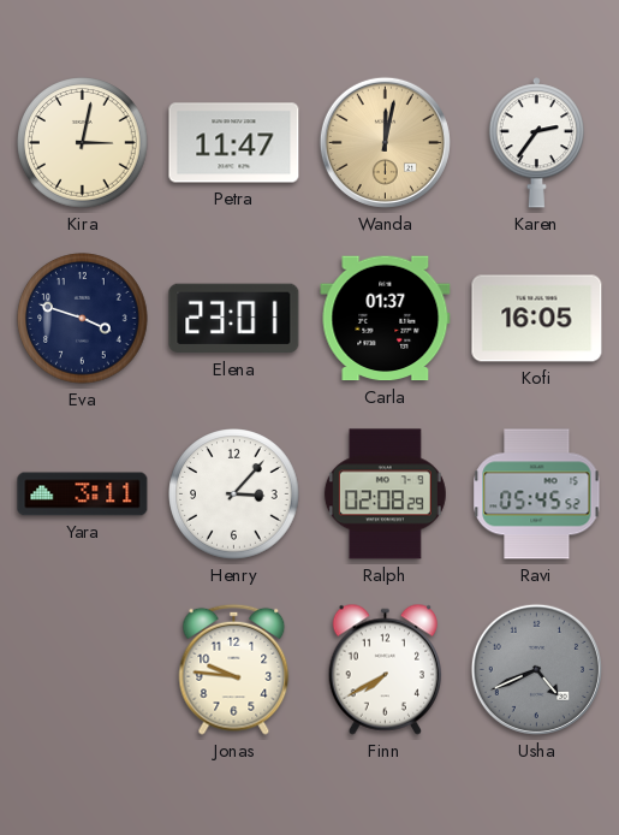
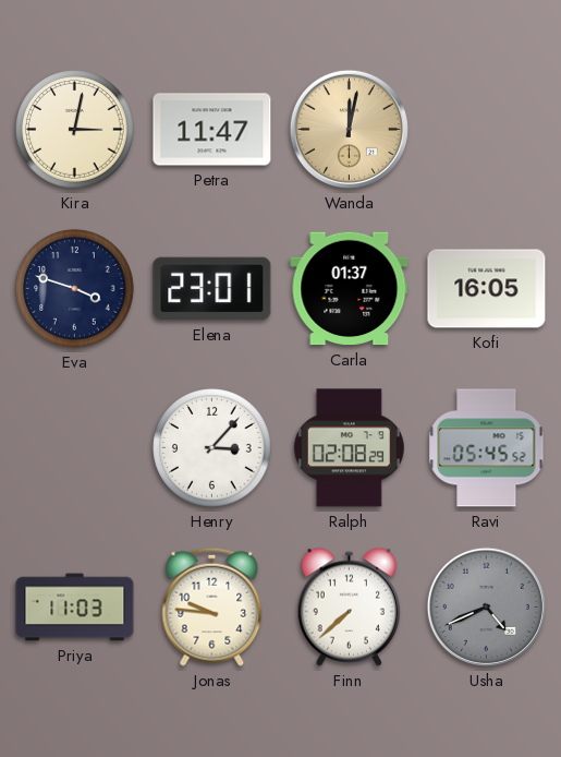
Karen: 2:36 -> none
Yara: 3:11 -> none
Priya: none -> 11:03
Finn: 7:40 -> 7:38
